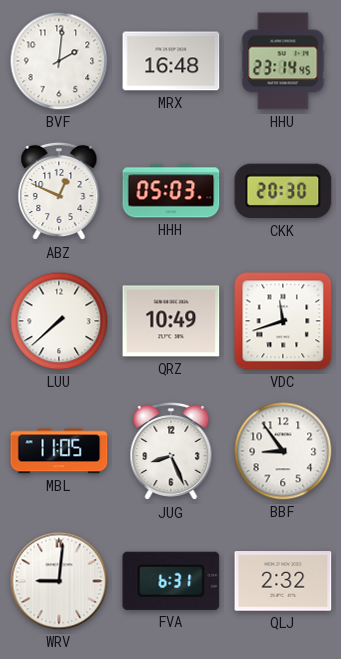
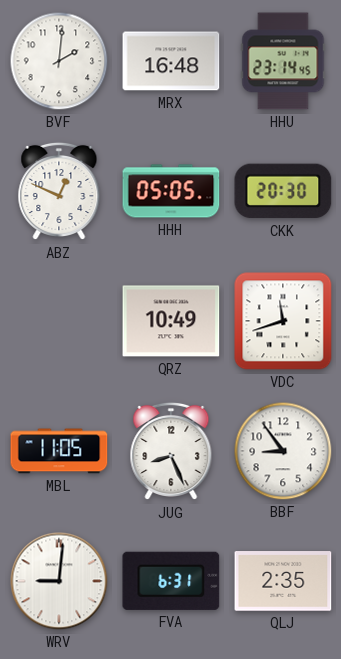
HHH: 05:03 -> 05:05
LUU: 7:38 -> none
QLJ: 2:32 -> 2:35
